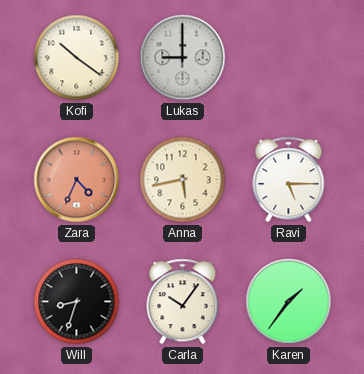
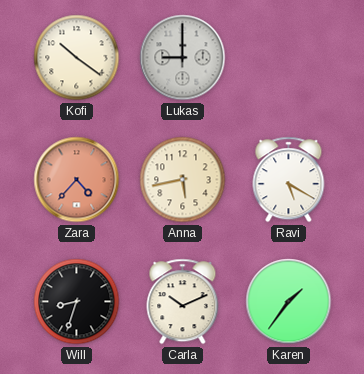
Zara: 4:34 -> 4:37
Ravi: 5:15 -> 5:20
Carla: 10:06 -> 10:11
